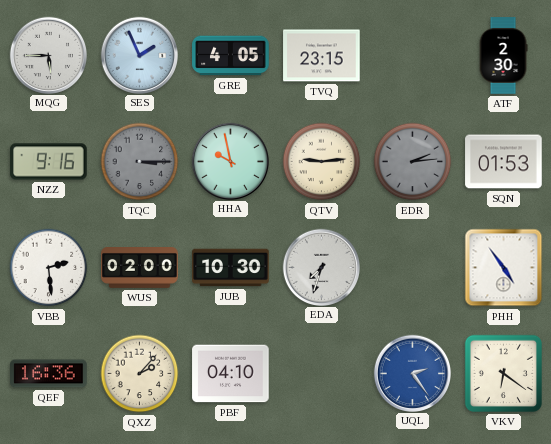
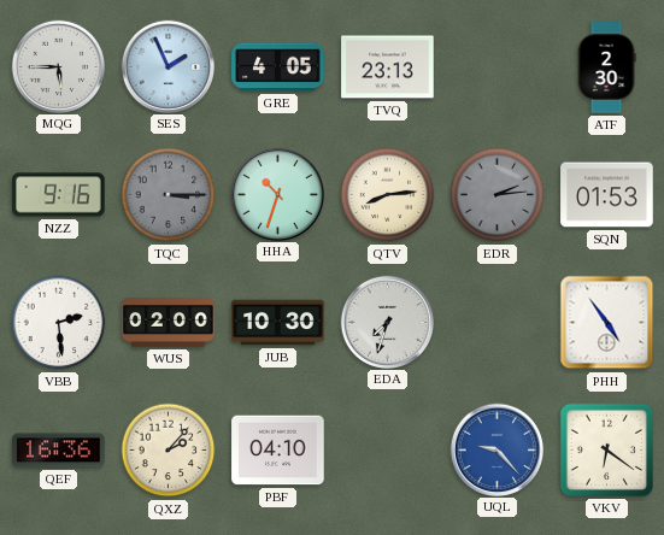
TVQ: 23:15 -> 23:13
HHA: 9:58 -> 10:33
QTV: 9:14 -> 8:14
UQL: 2:24 -> 9:23
